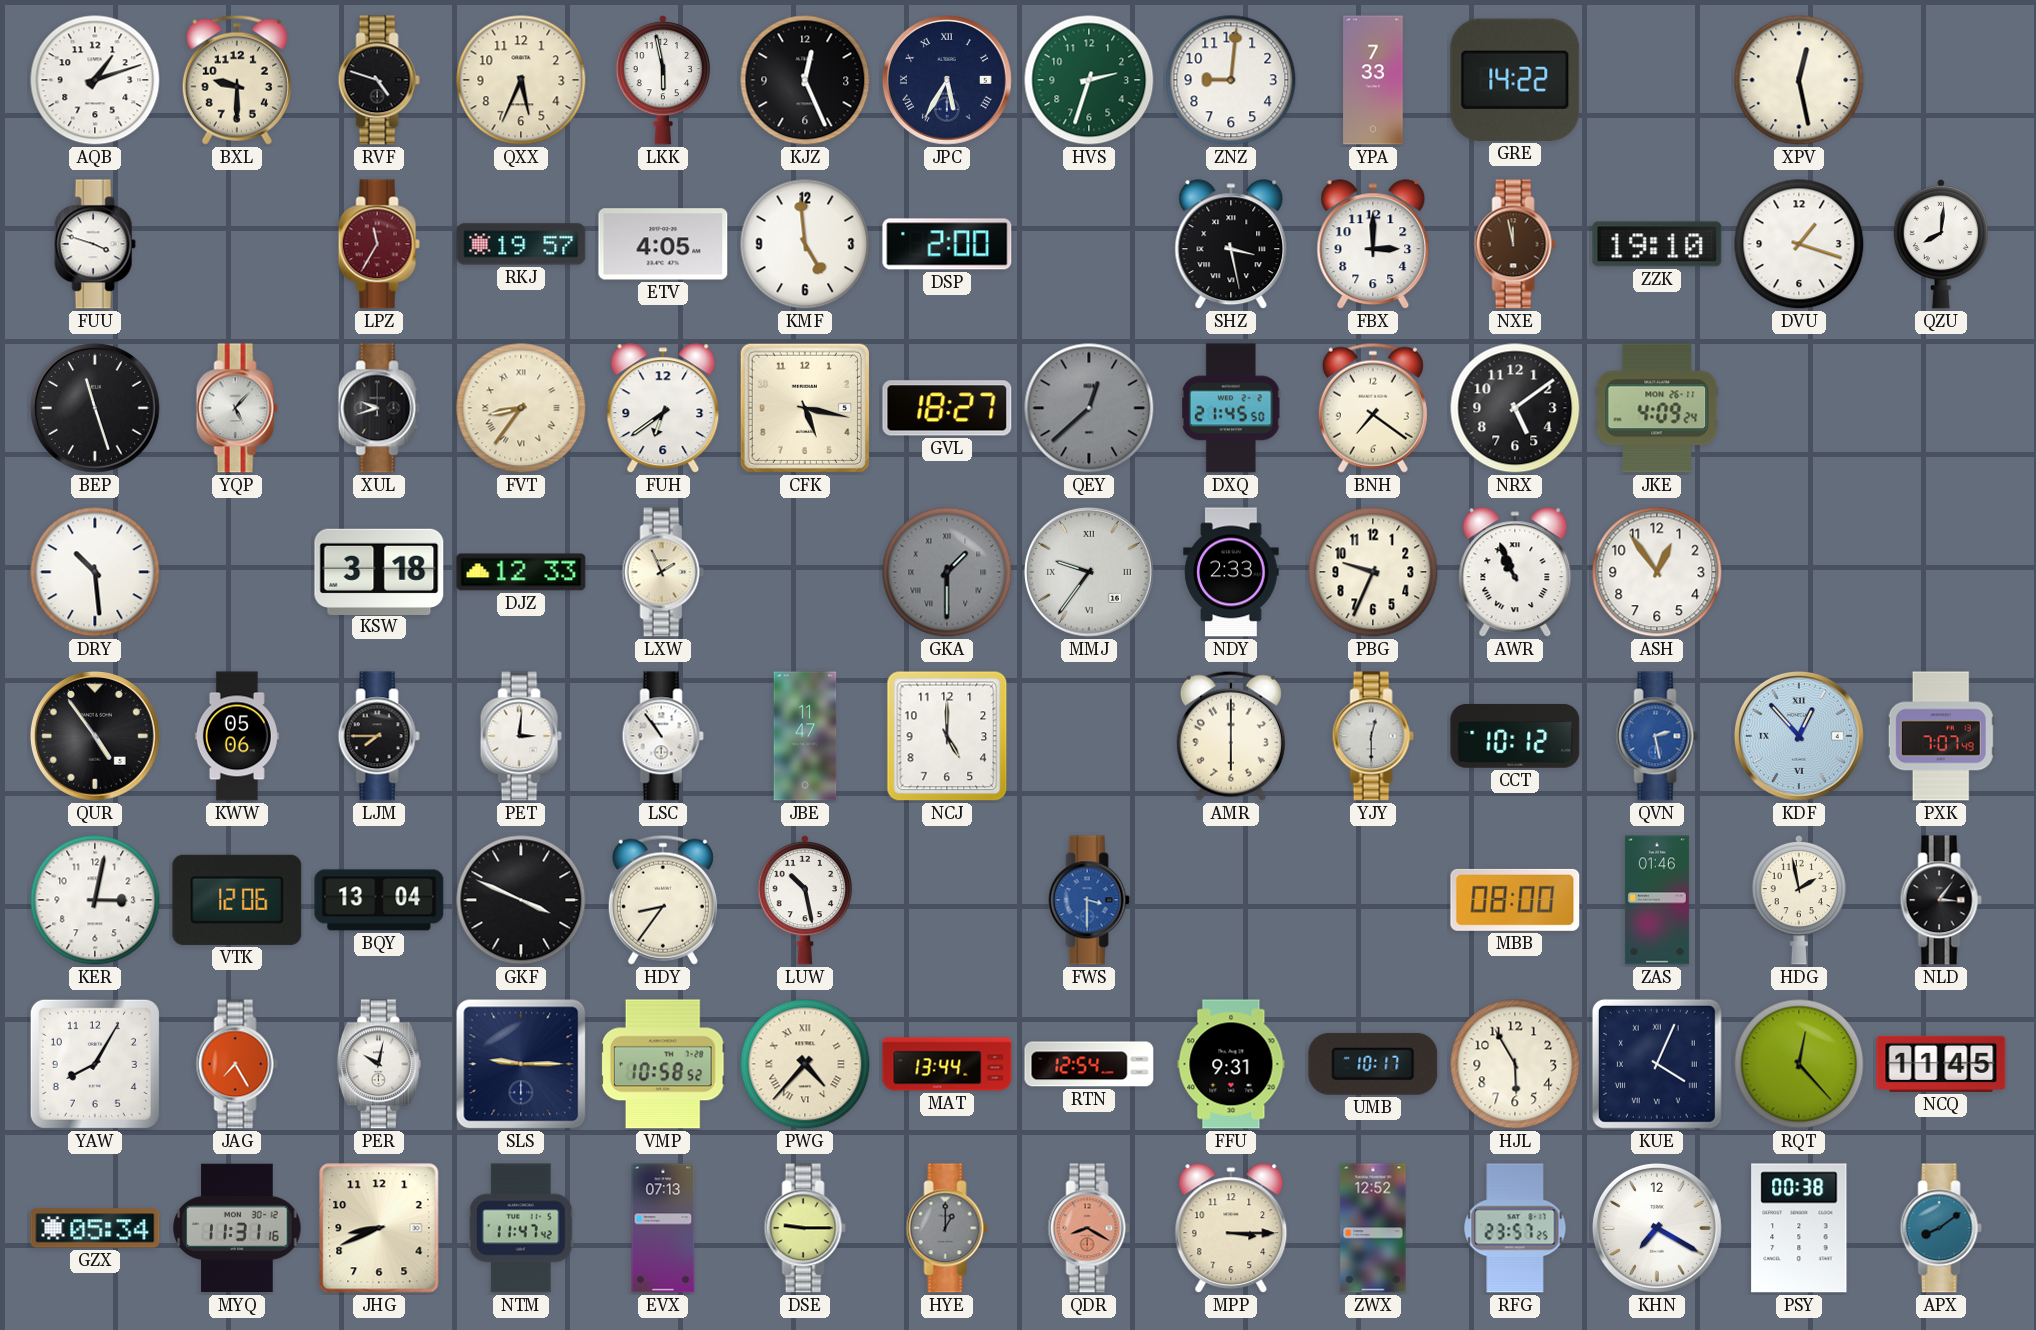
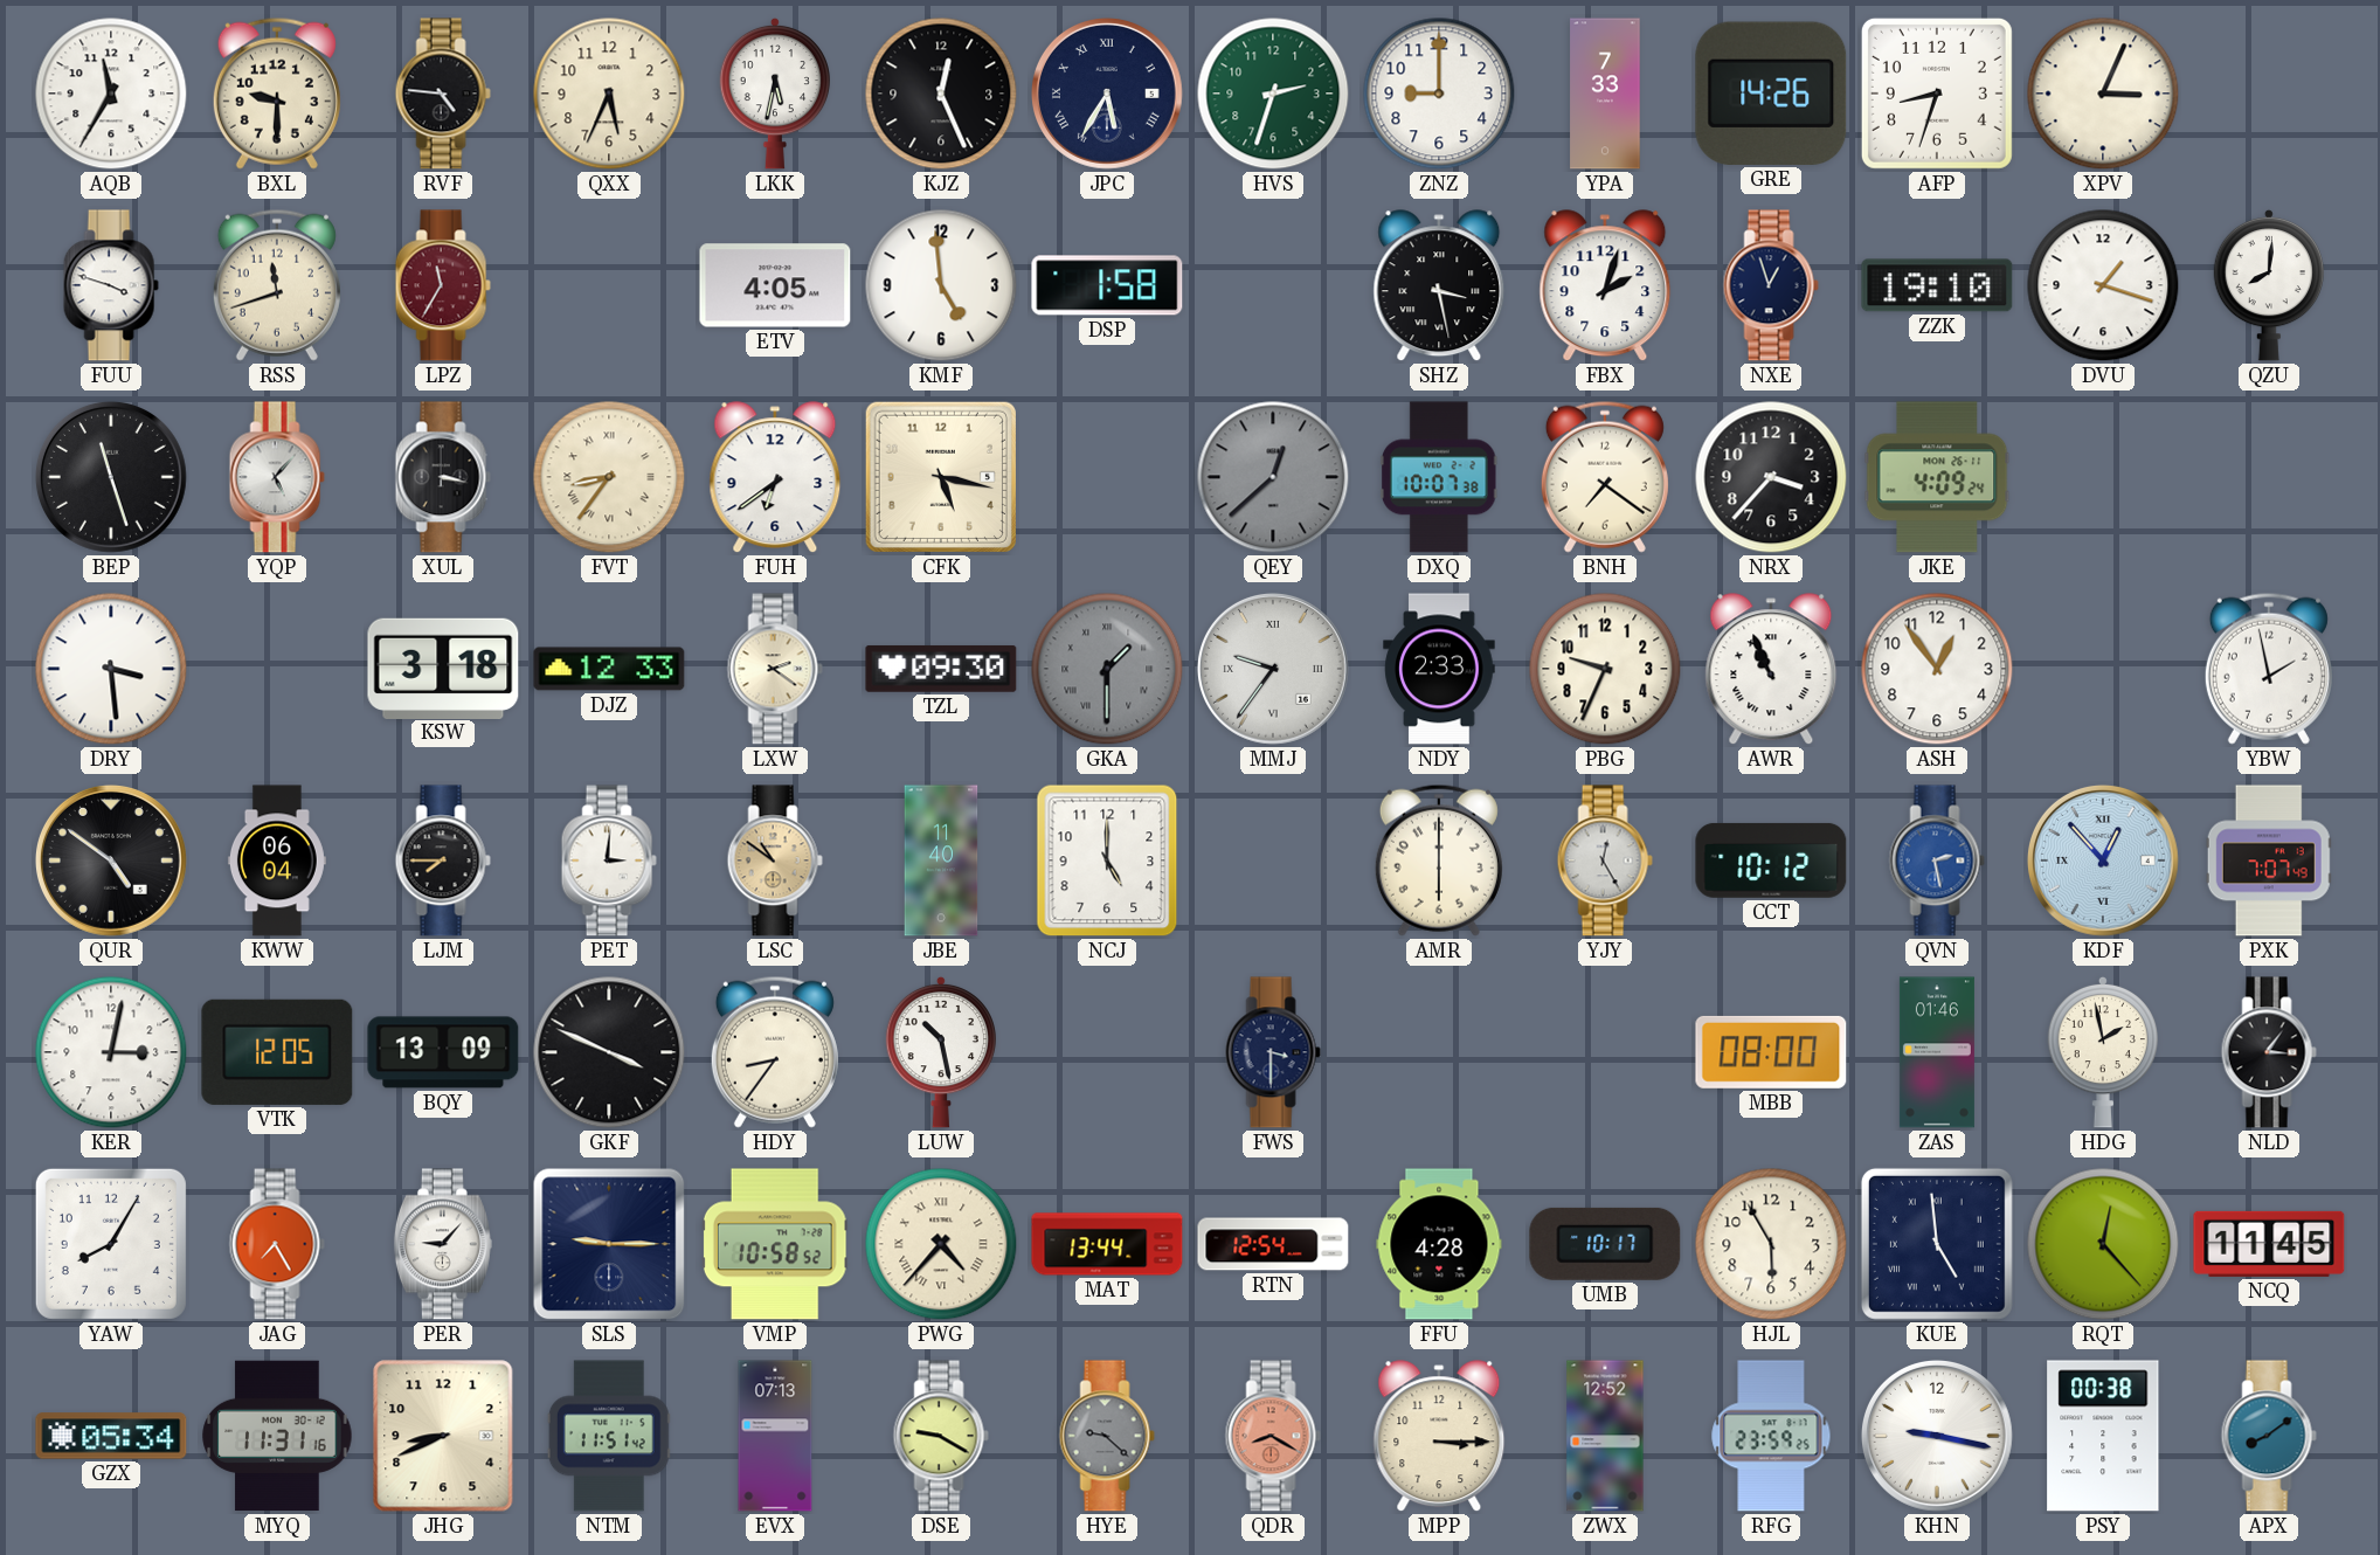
AQB: 1:12 -> 11:35
RVF: 4:48 -> 4:46
LKK: 5:58 -> 5:32
ZNZ: 9:01 -> 9:00
GRE: 14:22 -> 14:26
AFP: none -> 8:33
XPV: 12:28 -> 3:04
RSS: none -> 11:42
RKJ: 19:57 -> none
DSP: 2:00 -> 1:58
FBX: 3:00 -> 2:03
NXE: 11:58 -> 12:57
NXE dial: brown -> navy
XUL: 9:42 -> 3:17
GVL: 18:27 -> none
DXQ: 21:45 -> 10:07
NRX: 5:09 -> 3:37
DRY: 10:29 -> 3:29
LXW: 1:56 -> 2:21
TZL: none -> 09:30
YBW: none -> 1:58
QUR: 4:54 -> 4:51
KWW: 05:06 -> 06:04
LSC: 10:54 -> 10:51
LSC dial: white -> champagne
JBE: 11:47 -> 11:40
YJY: 12:30 -> 12:25
VTK: 12:06 -> 12:05
BQY: 13:04 -> 13:09
FWS dial: blue -> navy
PER: 10:02 -> 9:07
FFU: 9:31 -> 4:28
KUE: 4:04 -> 4:59
NTM: 11:47 -> 11:51
DSE: 9:15 -> 9:20
HYE: 1:00 -> 9:22
RFG: 23:57 -> 23:59
KHN: 7:20 -> 9:17
